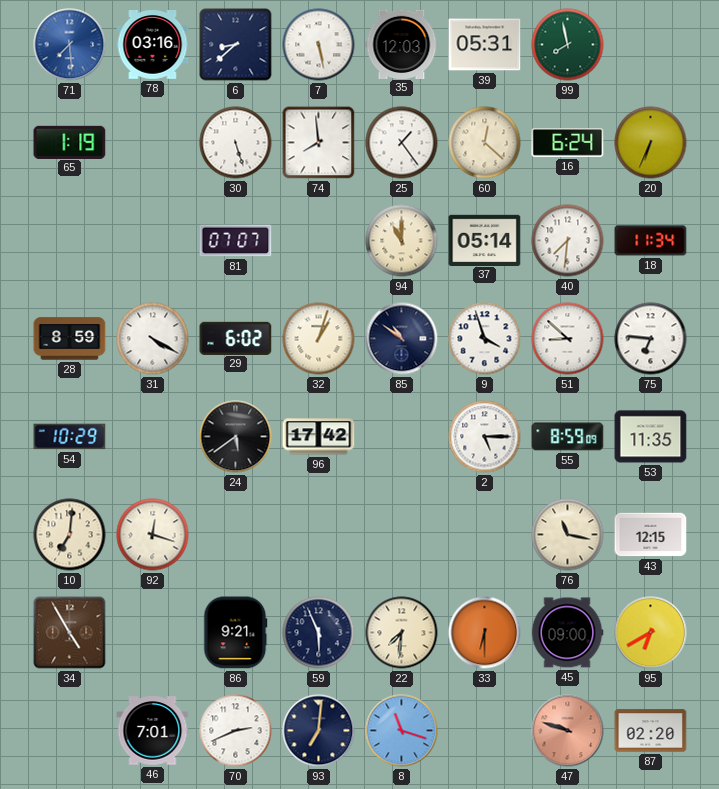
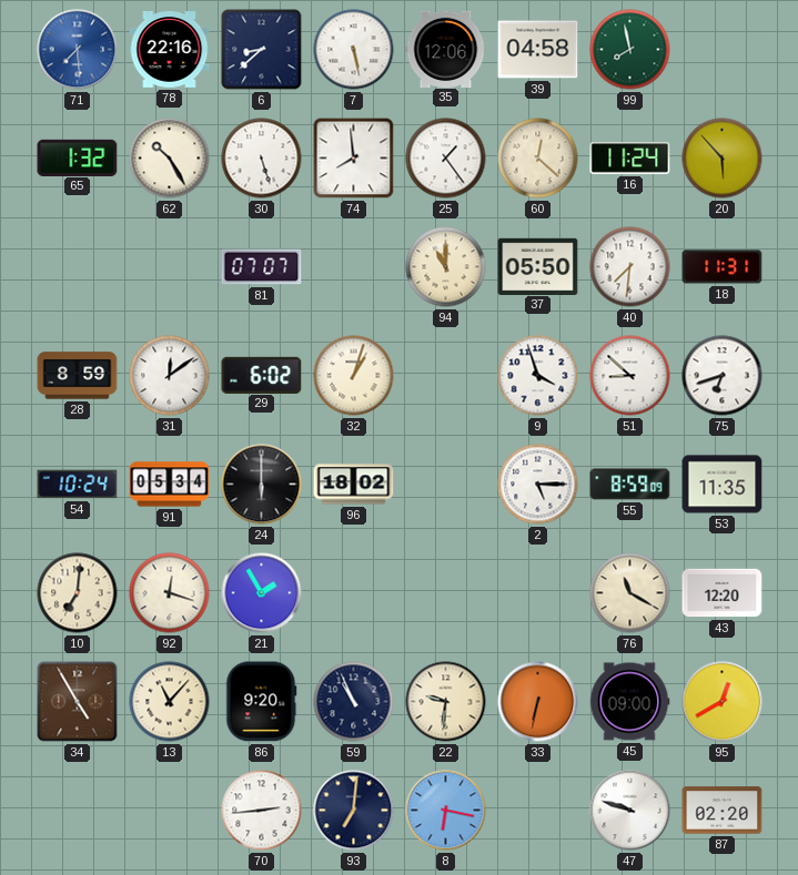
78: 03:16 -> 22:16
35: 12:03 -> 12:06
39: 05:31 -> 04:58
65: 1:19 -> 1:32
62: none -> 10:25
16: 6:24 -> 11:24
20: 6:34 -> 5:53
37: 05:14 -> 05:50
18: 11:34 -> 11:31
31: 4:20 -> 12:09
85: 10:51 -> none
75: 6:46 -> 6:42
54: 10:29 -> 10:24
91: none -> 05:34
24: 5:39 -> 6:00
96: 17:42 -> 18:02
21: none -> 1:55
76: 11:17 -> 11:20
43: 12:15 -> 12:20
13: none -> 11:07
86: 9:21 -> 9:20
59: 5:56 -> 10:56
22: 7:31 -> 9:31
33: 6:30 -> 6:32
95: 6:40 -> 12:40
46: 7:01 -> none
70: 2:41 -> 2:44
8: 11:18 -> 6:17
47 dial: salmon -> white
